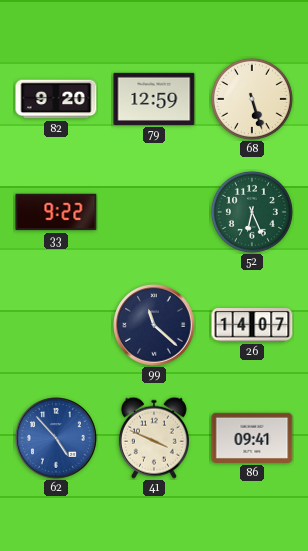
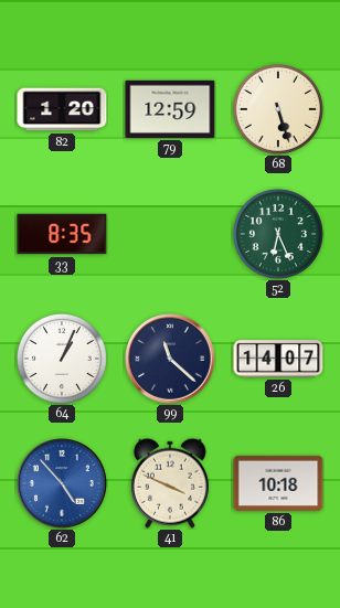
82: 9:20 -> 1:20
33: 9:22 -> 8:35
64: none -> 1:04
86: 09:41 -> 10:18
